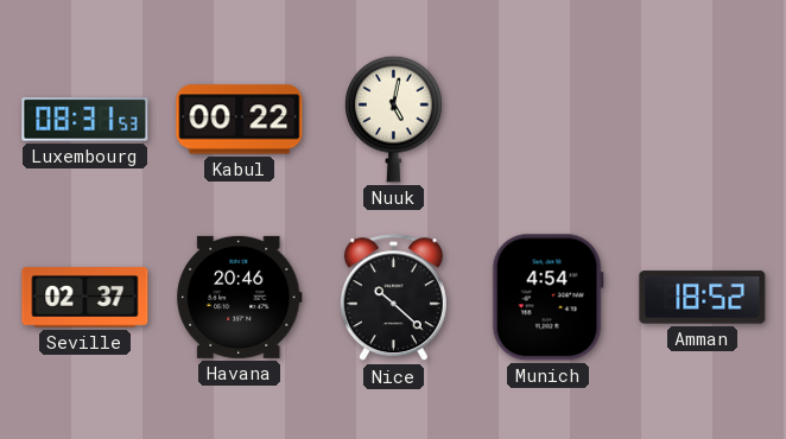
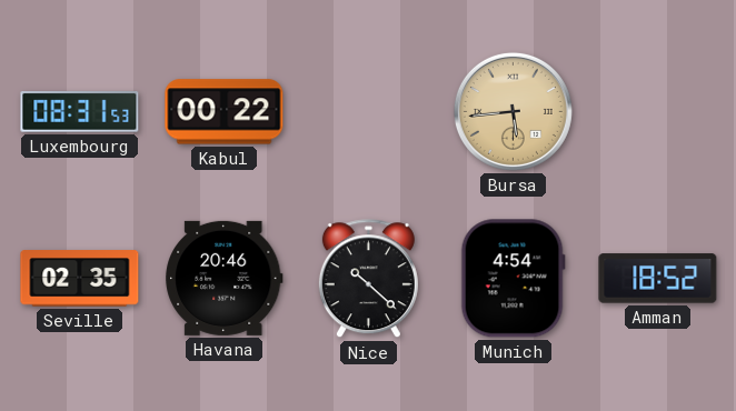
Nuuk: 5:02 -> none
Bursa: none -> 5:44
Seville: 02:37 -> 02:35
